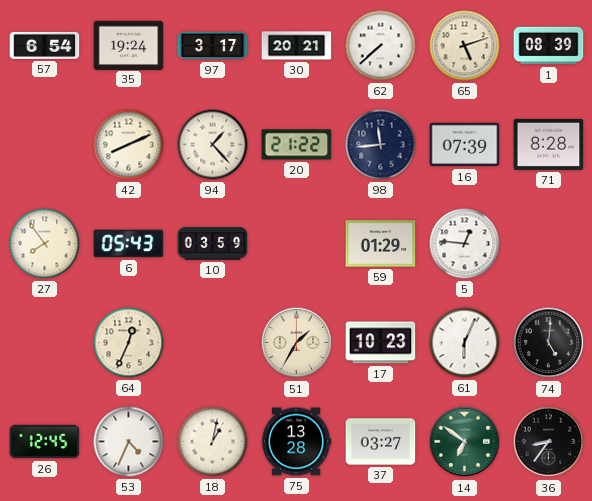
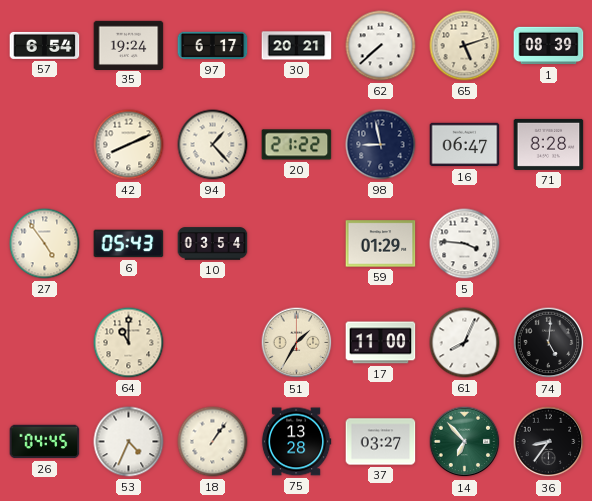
97: 3:17 -> 6:17
98: 11:44 -> 8:58
16: 07:39 -> 06:47
27: 7:54 -> 4:54
10: 03:59 -> 03:54
5: 12:46 -> 3:46
64: 12:34 -> 11:00
17: 10:23 -> 11:00
61: 6:04 -> 8:04
26: 12:45 -> 04:45
18: 1:02 -> 1:06
14: 6:51 -> 6:53
